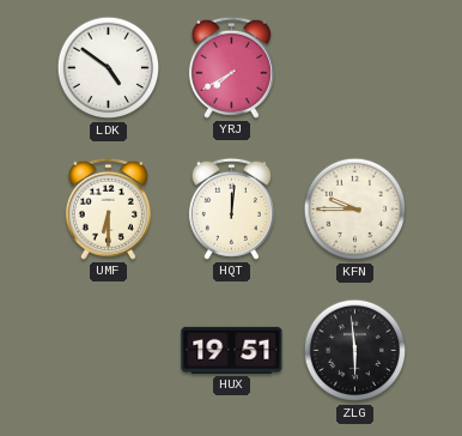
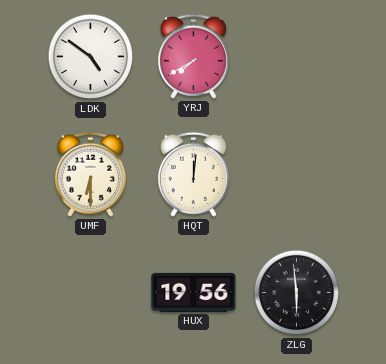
KFN: 9:45 -> none
HUX: 19:51 -> 19:56
